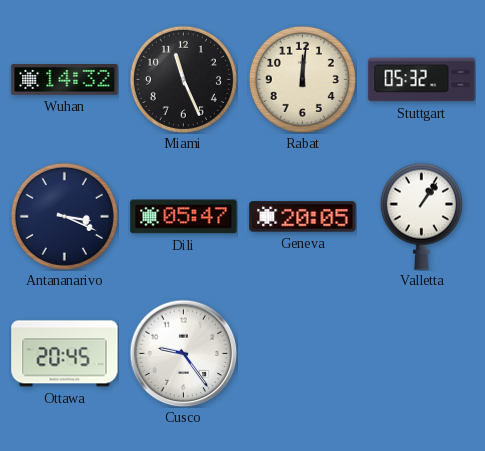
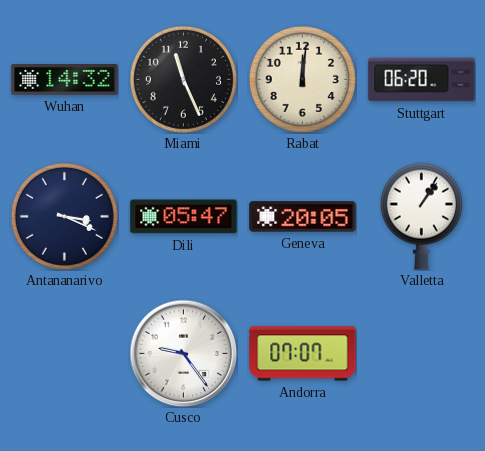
Stuttgart: 05:32 -> 06:20
Ottawa: 20:45 -> none
Andorra: none -> 07:07
